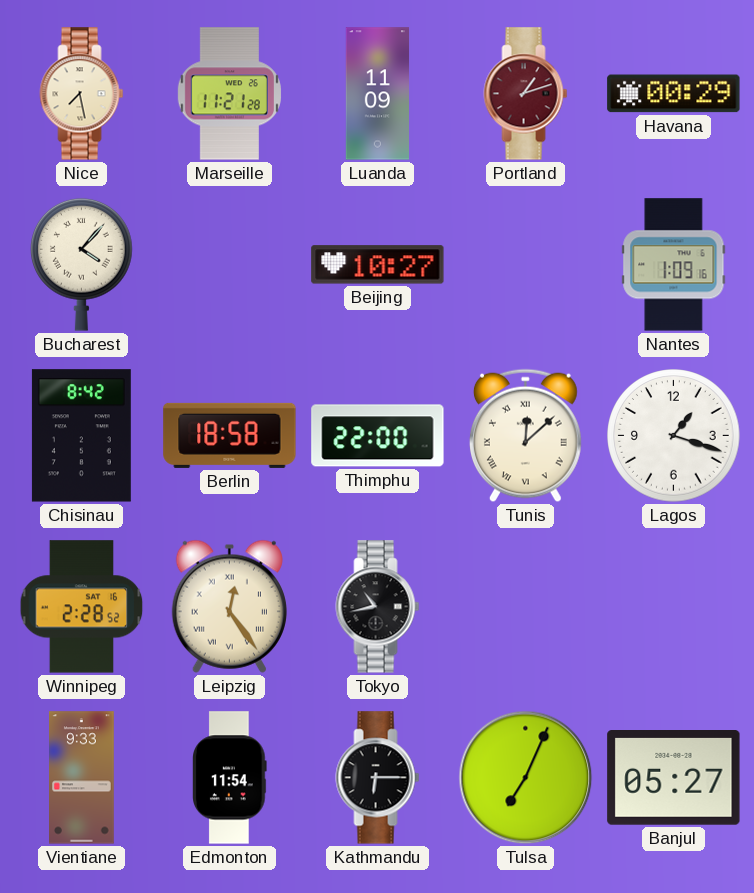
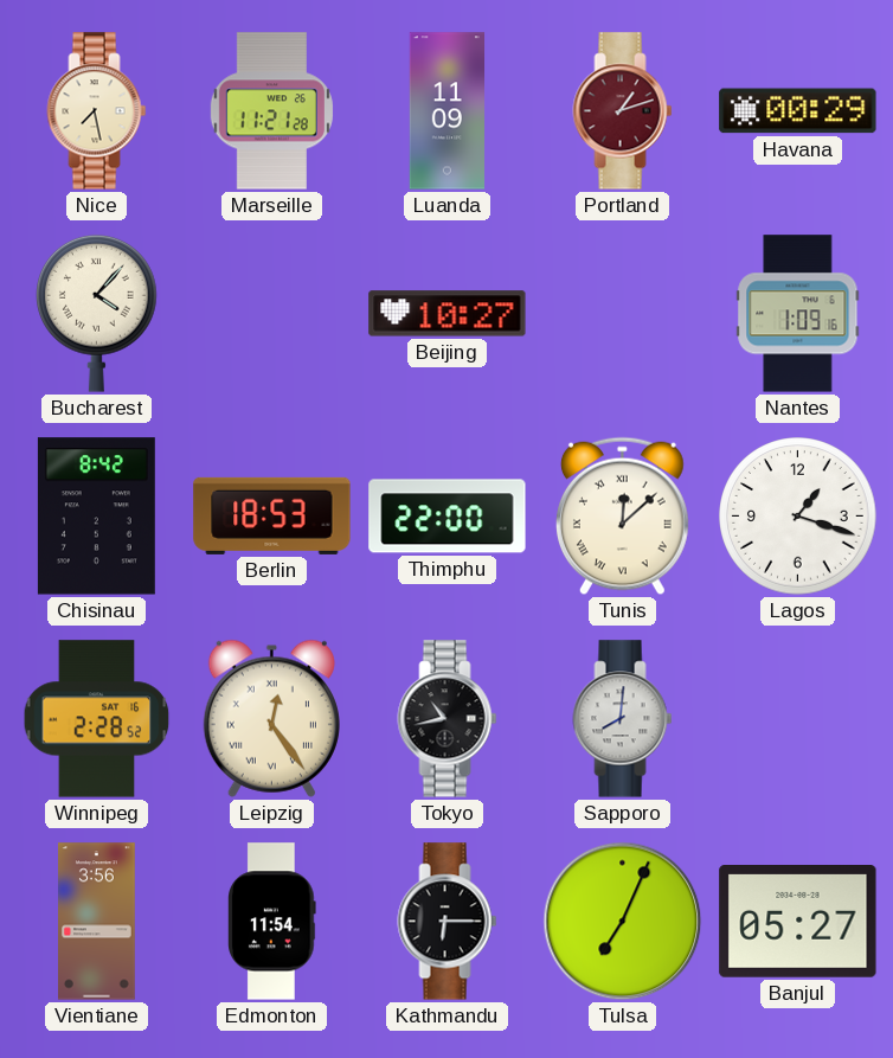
Berlin: 18:58 -> 18:53
Sapporo: none -> 8:01
Vientiane: 9:33 -> 3:56
